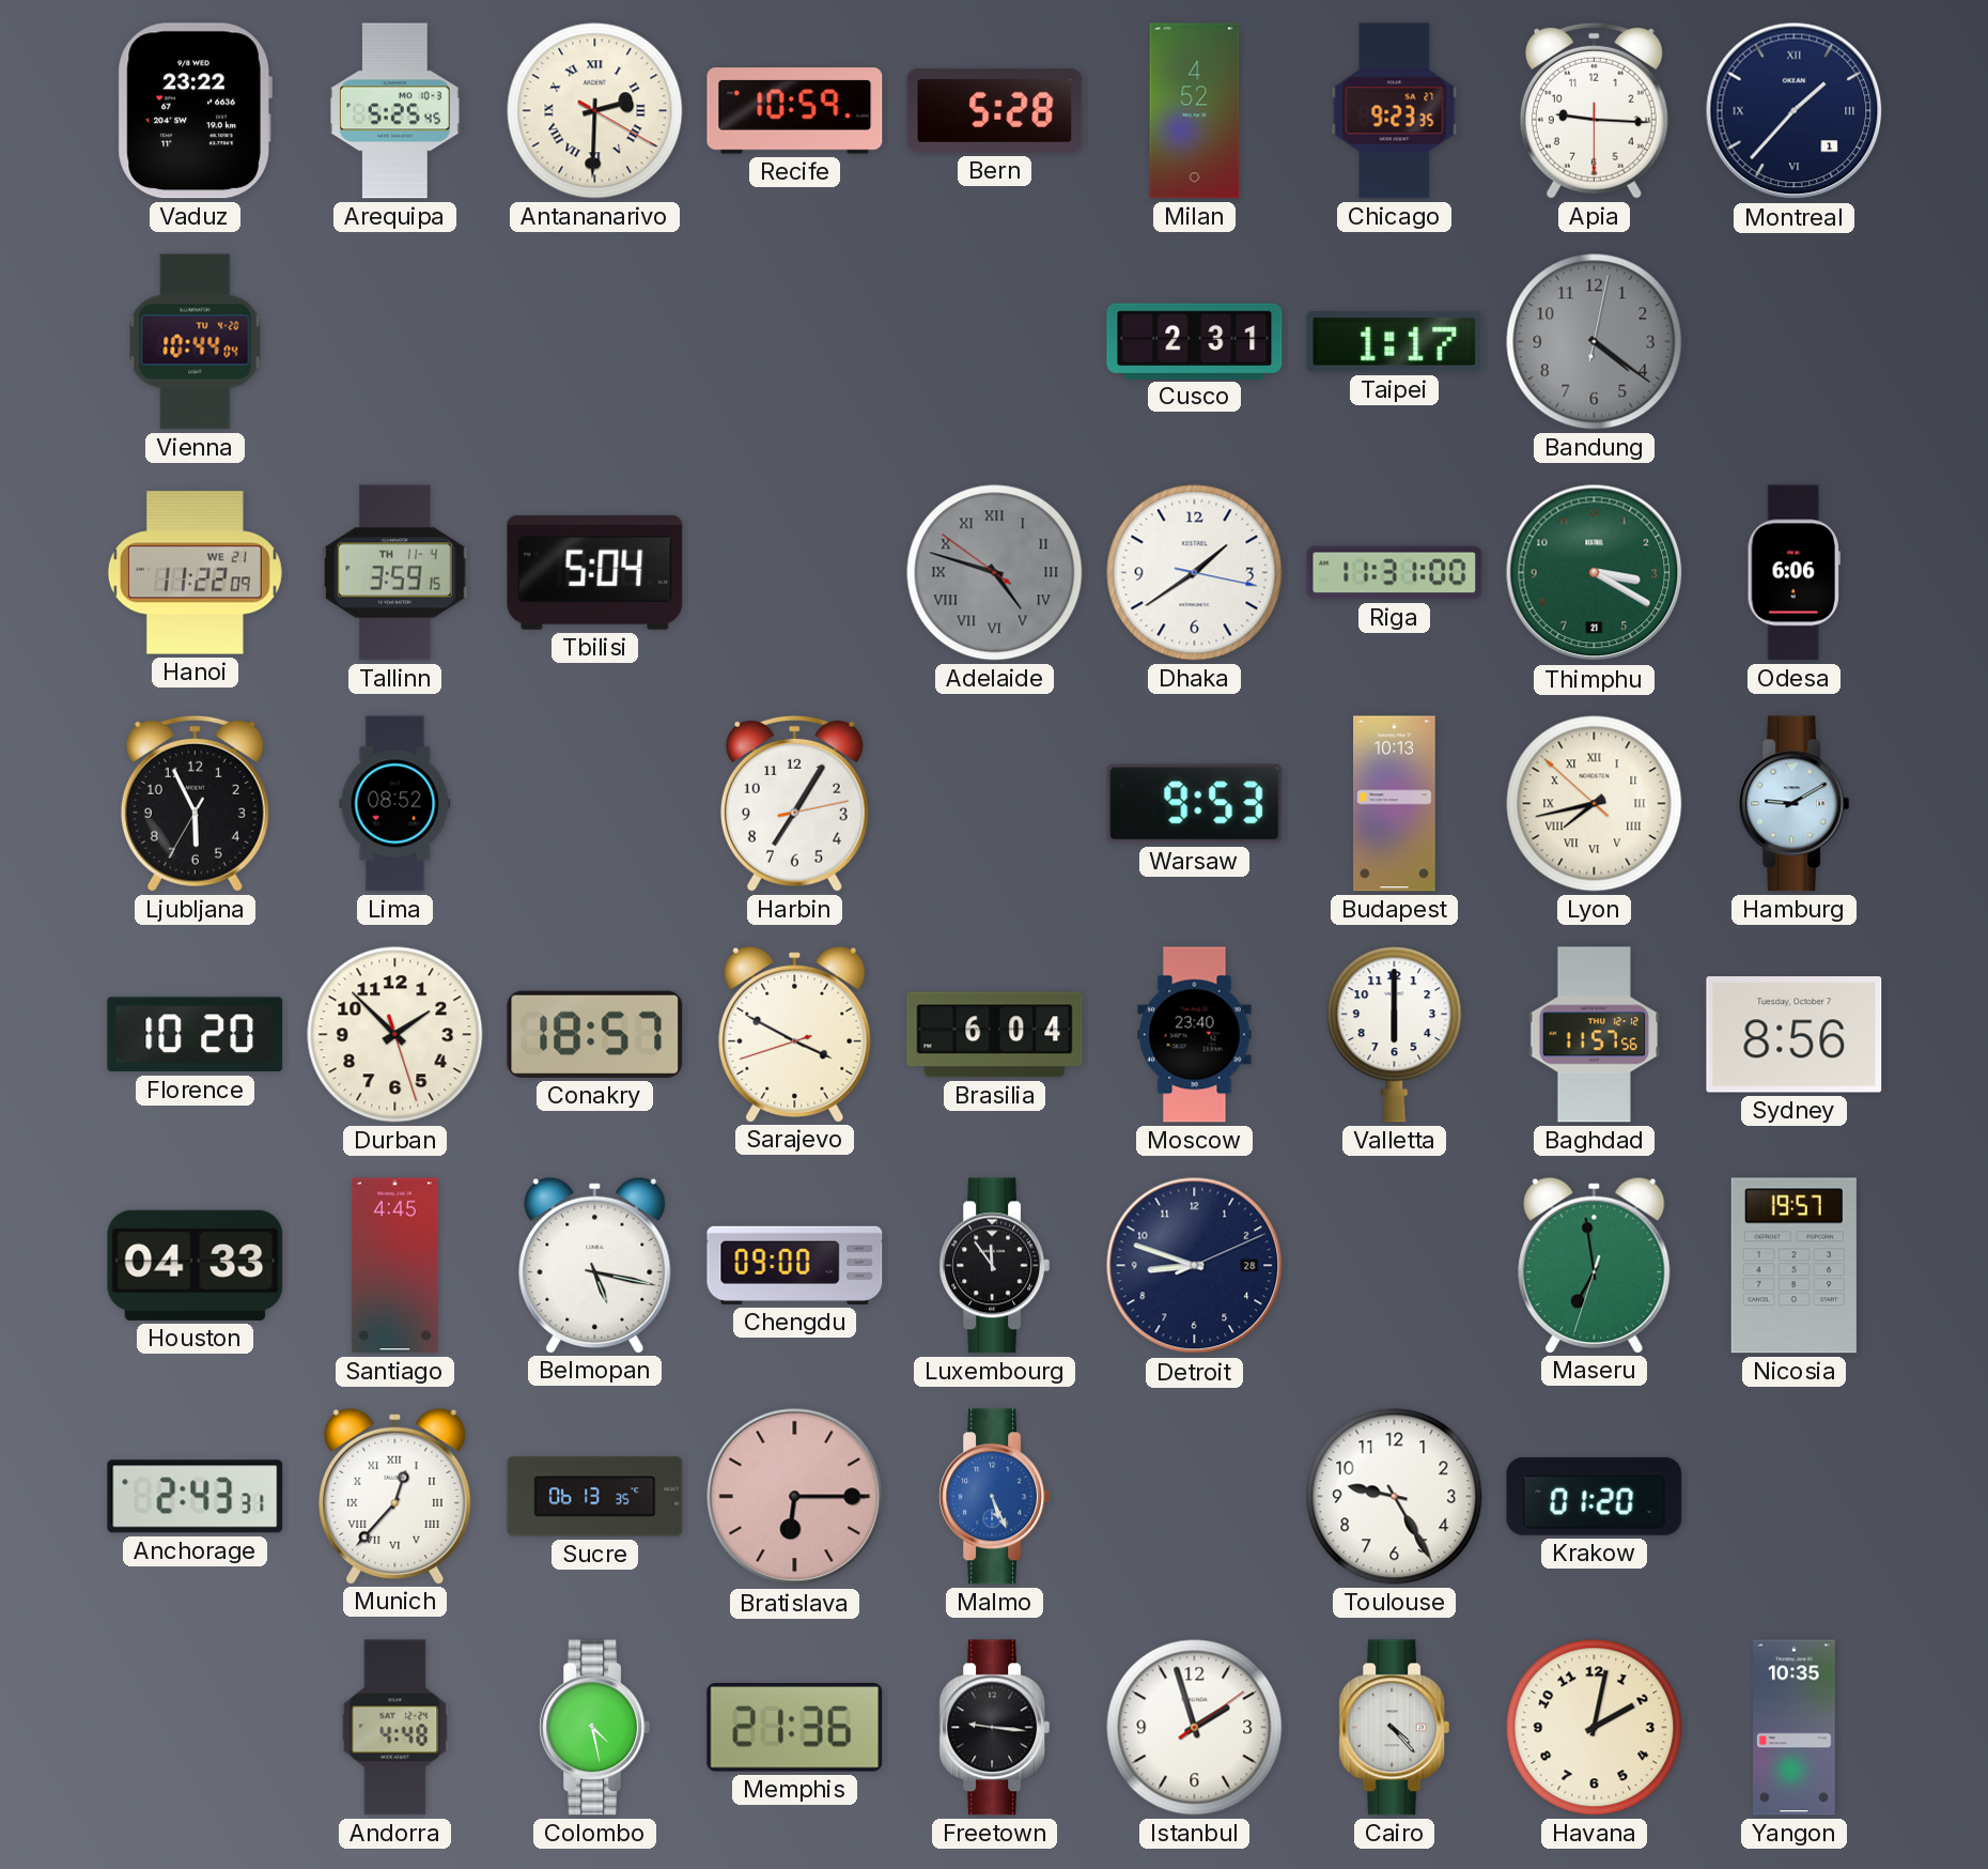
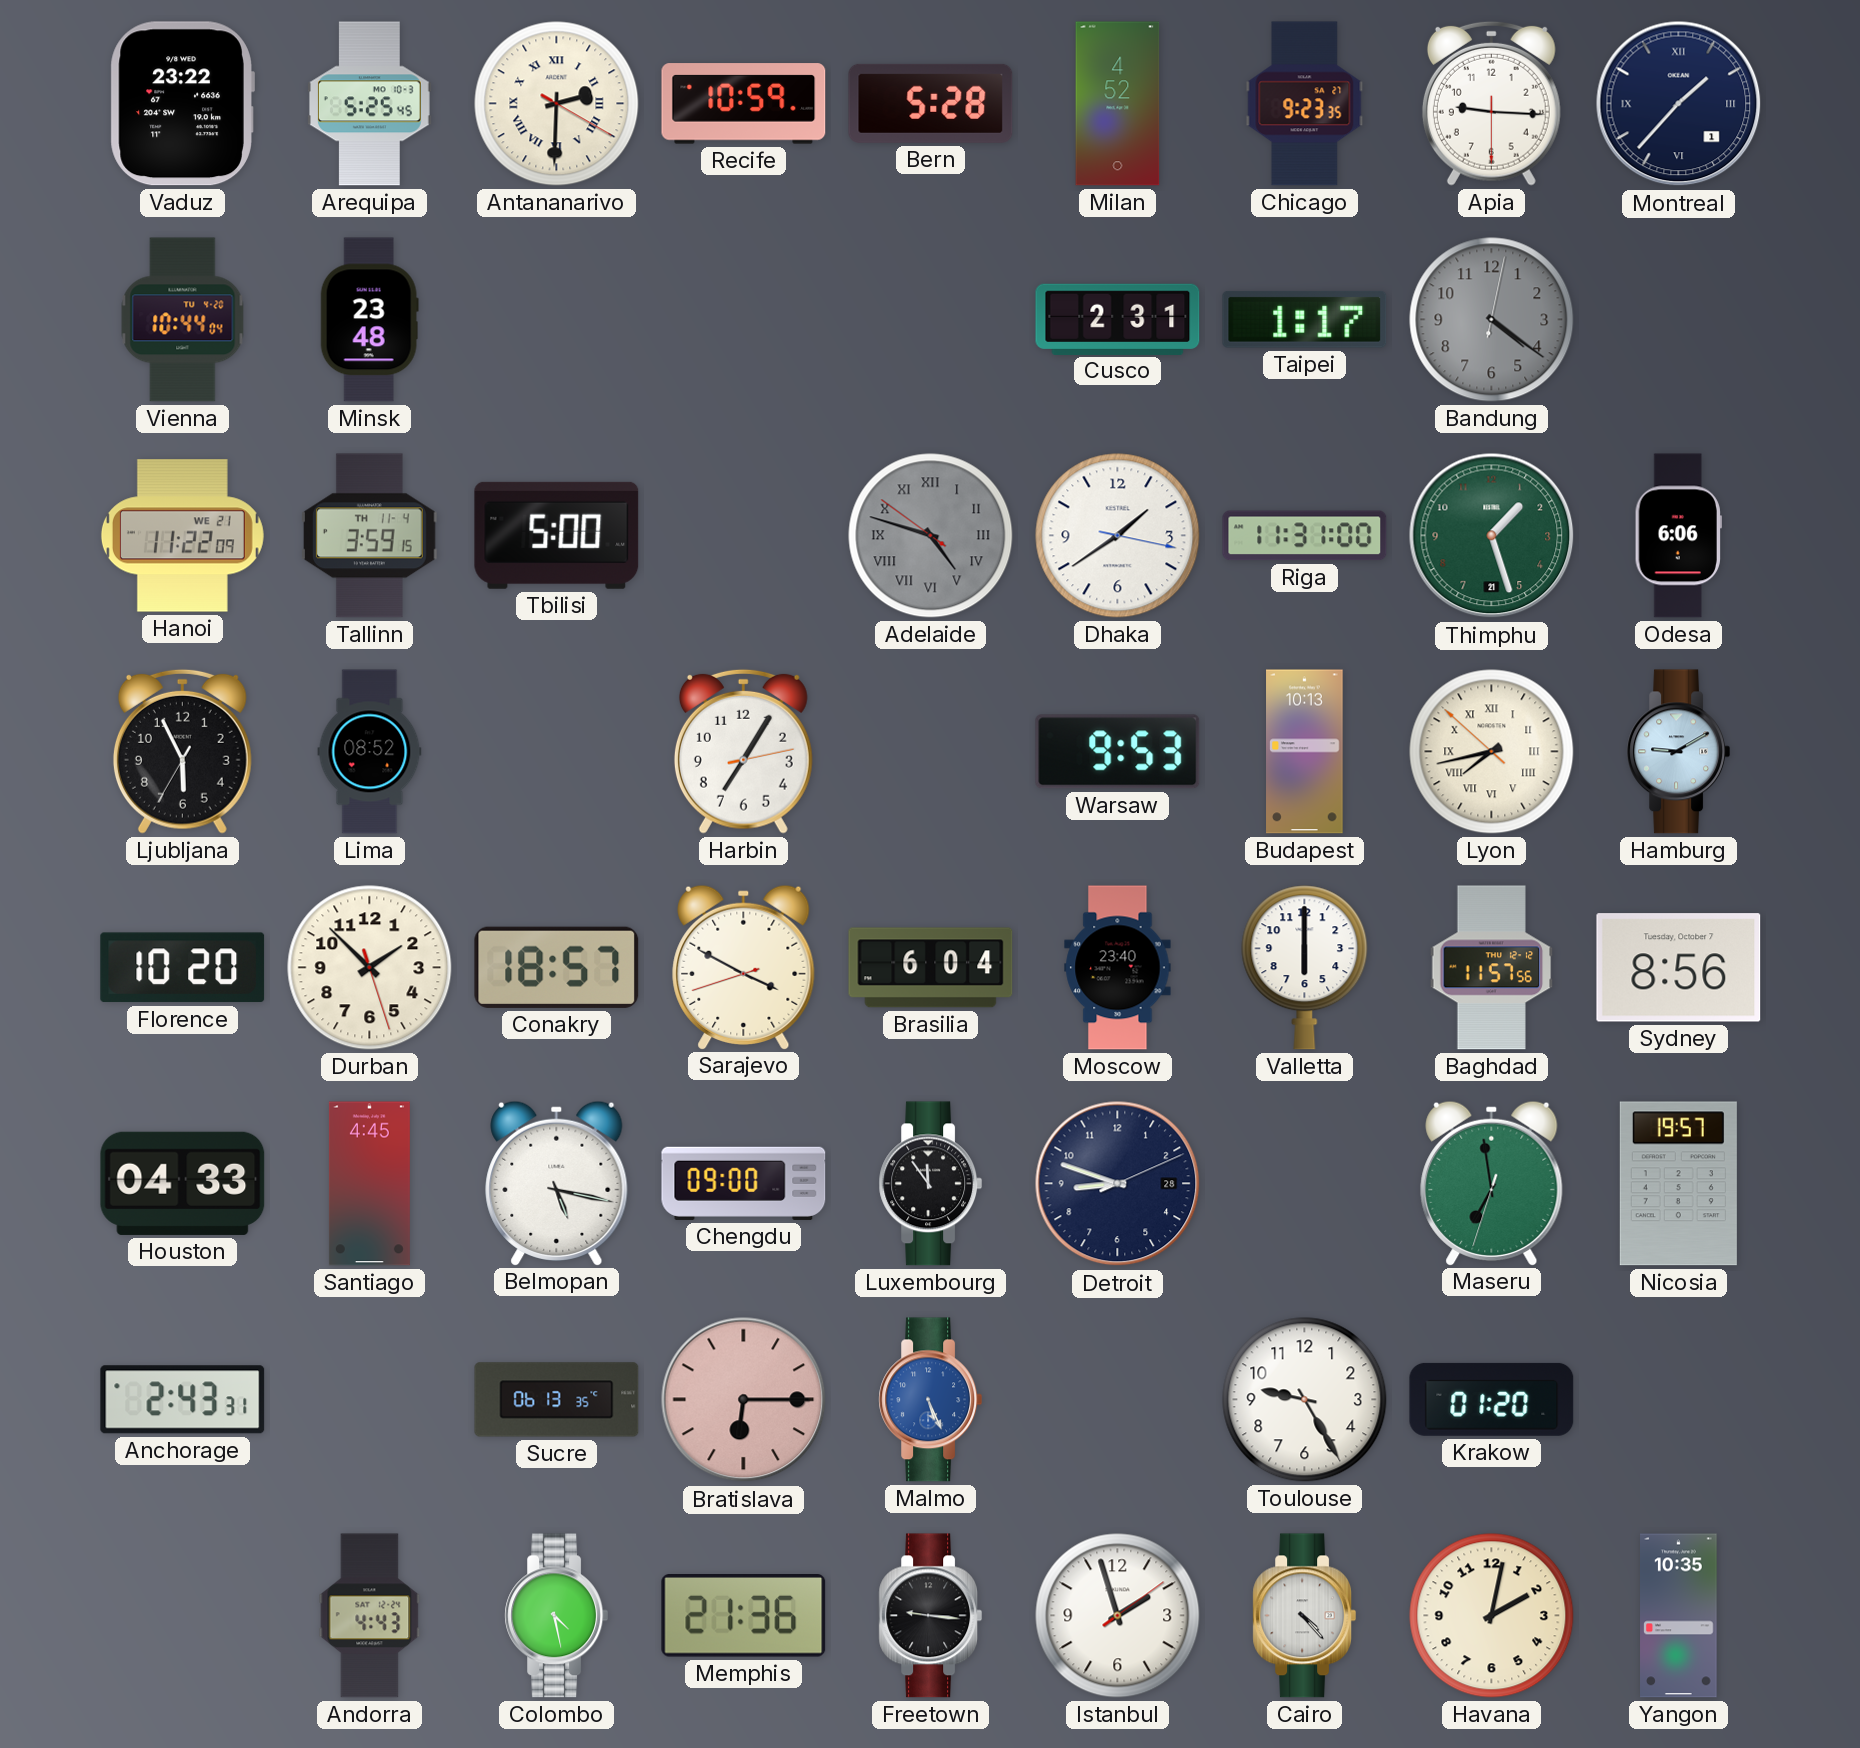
Minsk: none -> 23:48
Tbilisi: 5:04 -> 5:00
Thimphu: 3:20 -> 1:27
Munich: 12:37 -> none
Andorra: 4:48 -> 4:43
